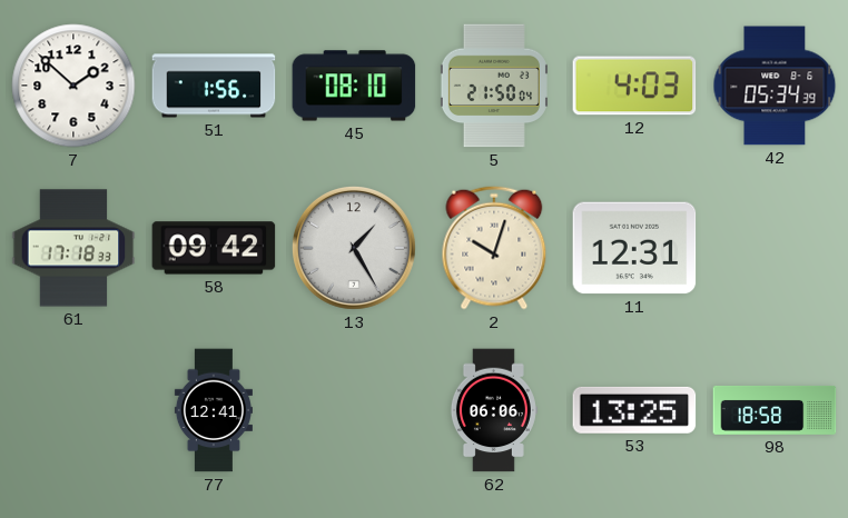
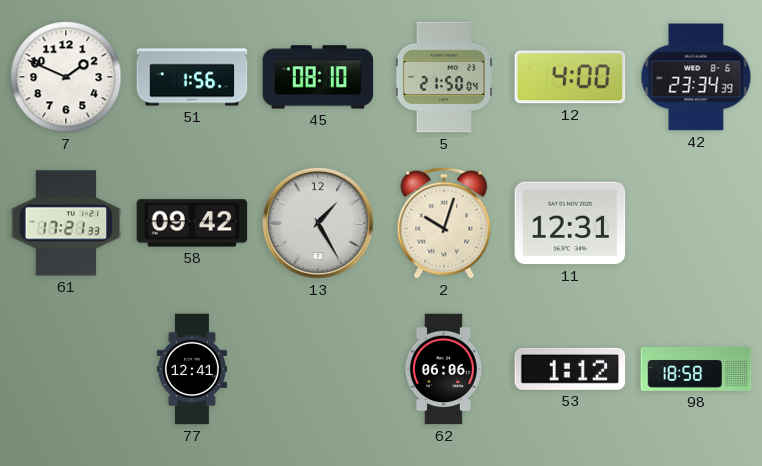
7: 1:52 -> 1:49
12: 4:03 -> 4:00
42: 05:34 -> 23:34
61: 17:18 -> 17:21
53: 13:25 -> 1:12
